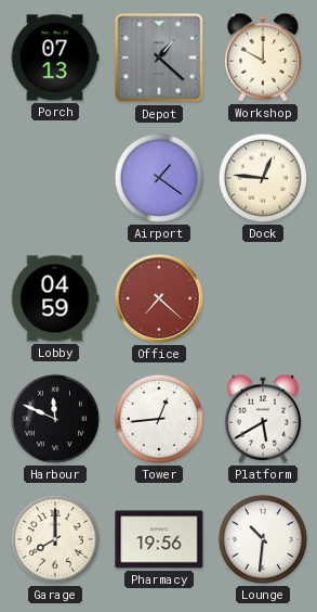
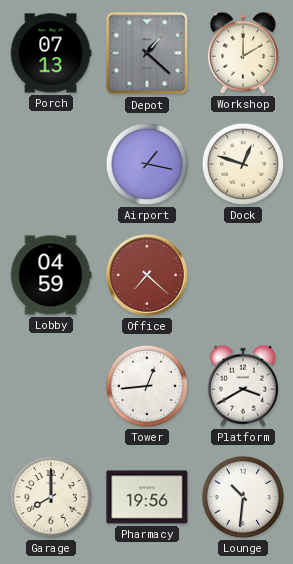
Workshop: 10:00 -> 2:00
Airport: 1:21 -> 1:17
Dock: 12:46 -> 12:48
Harbour: 11:49 -> none
Platform: 5:40 -> 3:40
